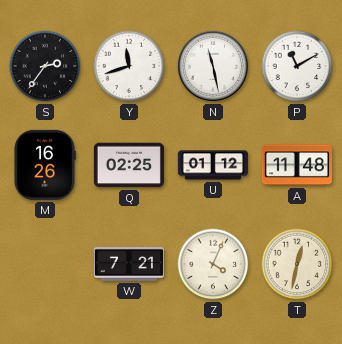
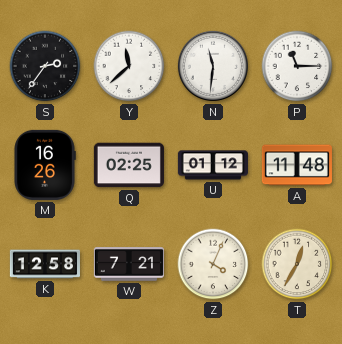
Y: 11:42 -> 11:38
N: 11:28 -> 11:31
P: 11:10 -> 11:15
K: none -> 12:58
T: 12:32 -> 12:35
